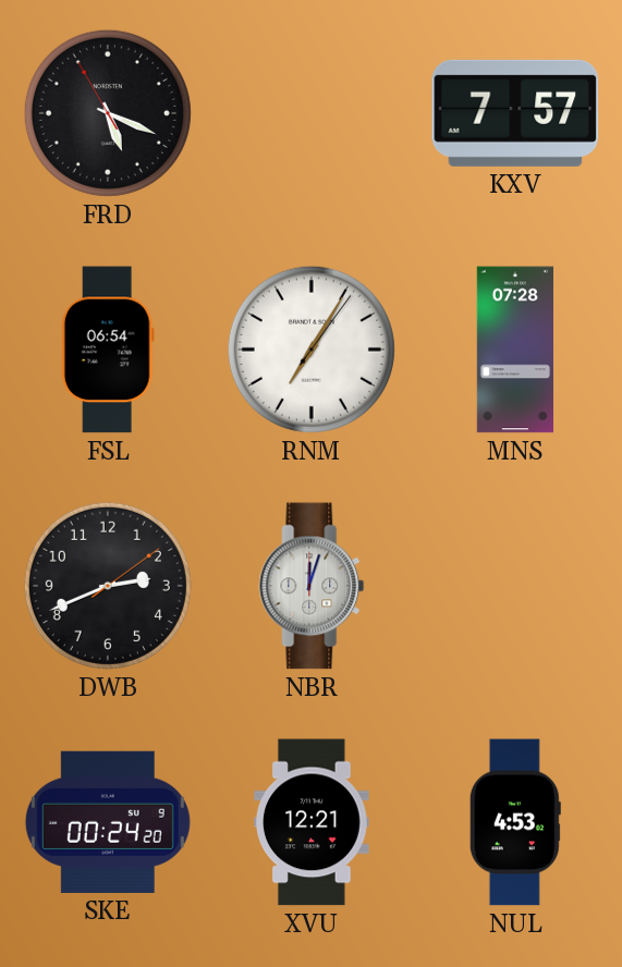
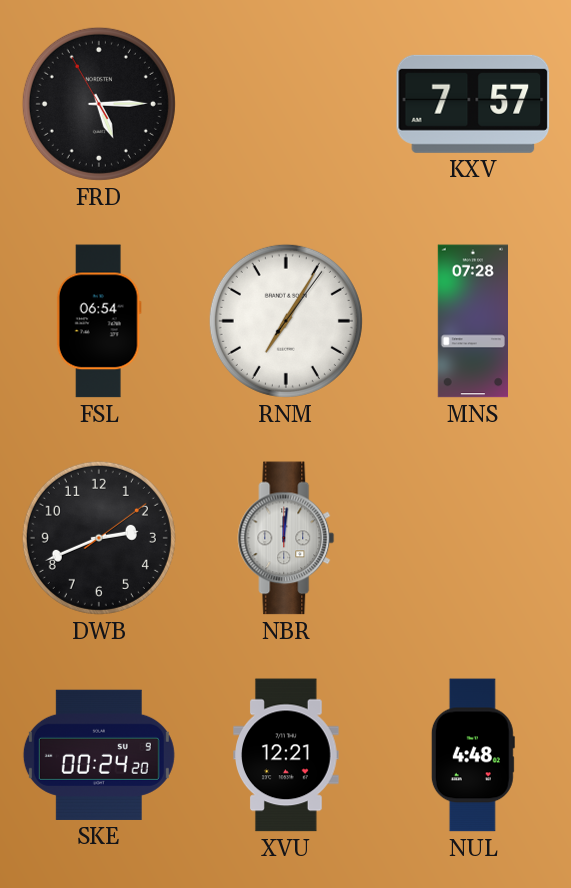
FRD: 5:18 -> 5:14
NBR: 12:03 -> 12:01
NUL: 4:53 -> 4:48
